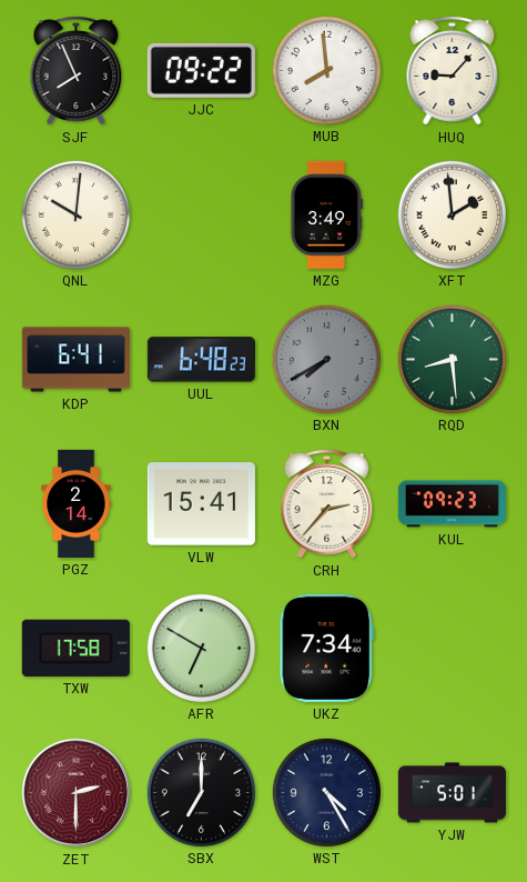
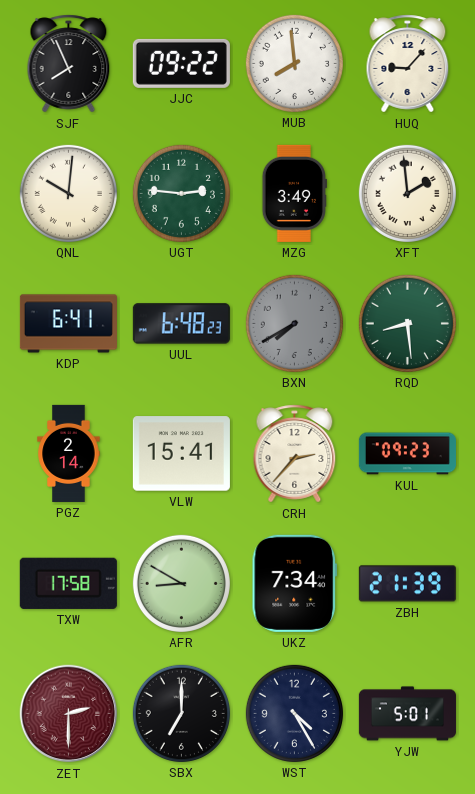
UGT: none -> 2:46
AFR: 6:50 -> 8:50
ZBH: none -> 21:39
